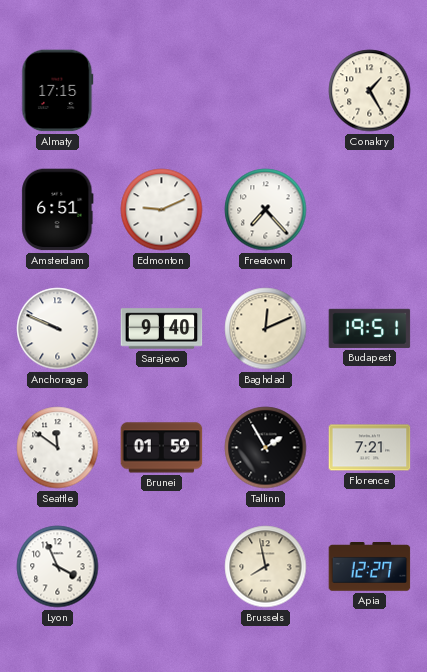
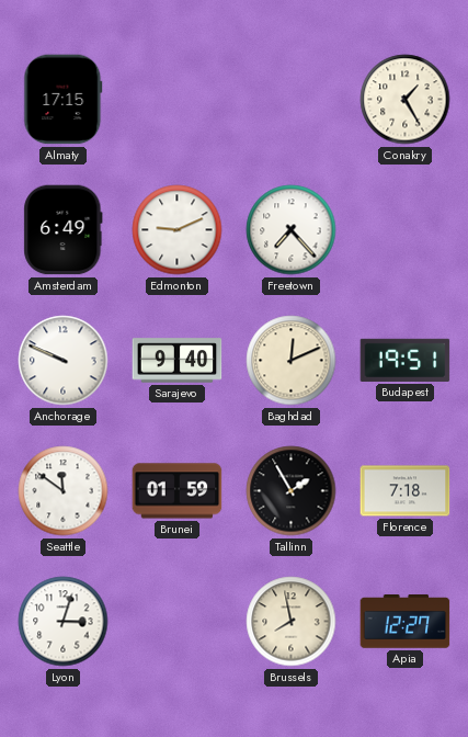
Amsterdam: 6:51 -> 6:49
Florence: 7:21 -> 7:18
Lyon: 3:56 -> 3:03
